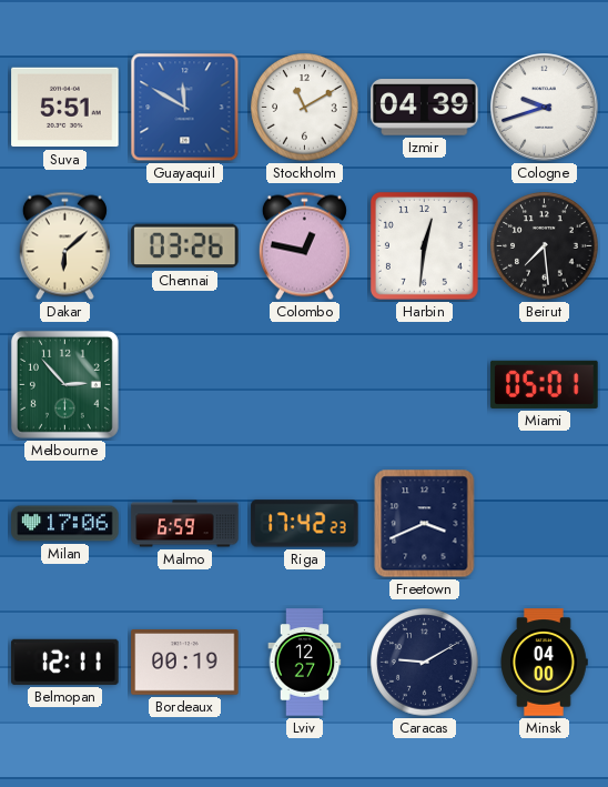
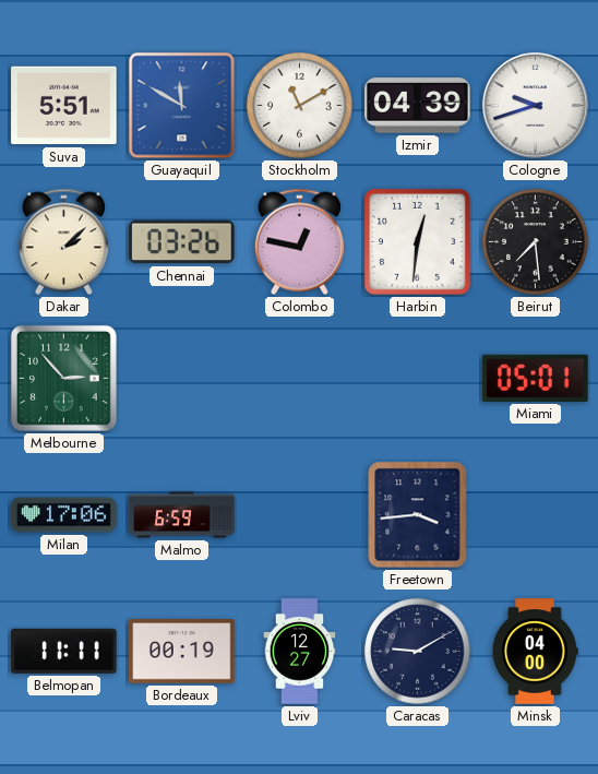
Dakar: 6:08 -> 2:08
Riga: 17:42 -> none
Freetown: 3:41 -> 3:44
Belmopan: 12:11 -> 11:11
